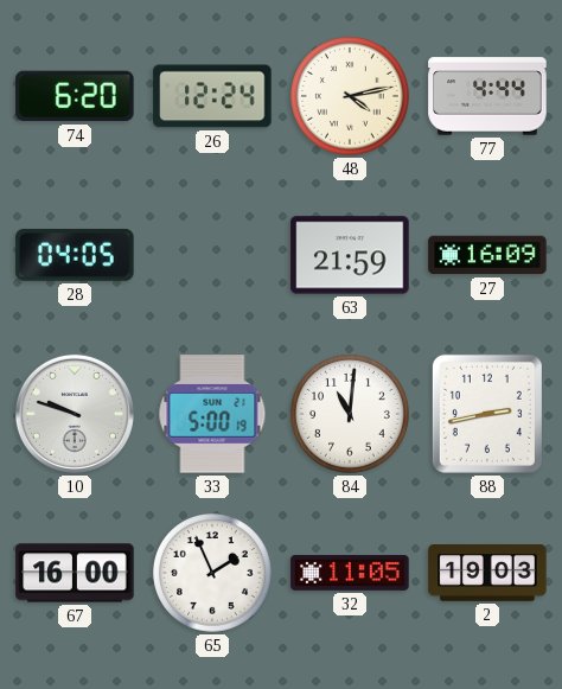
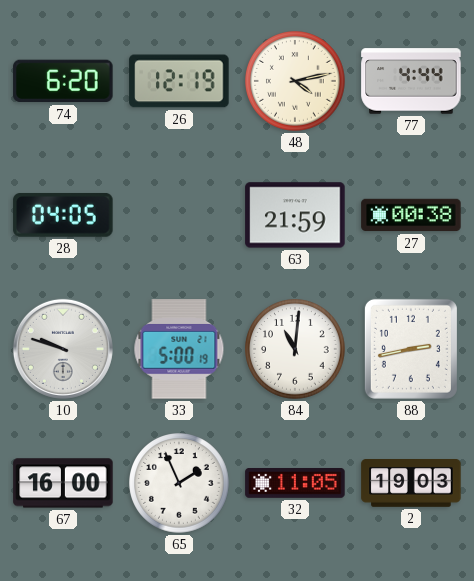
26: 12:24 -> 12:19
27: 16:09 -> 00:38
